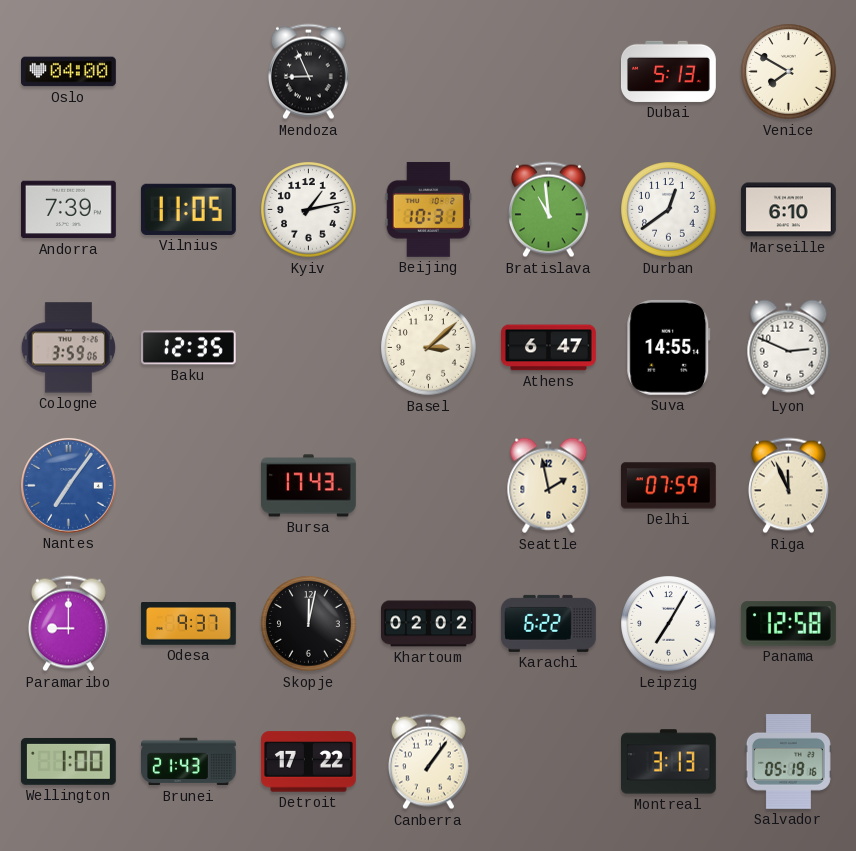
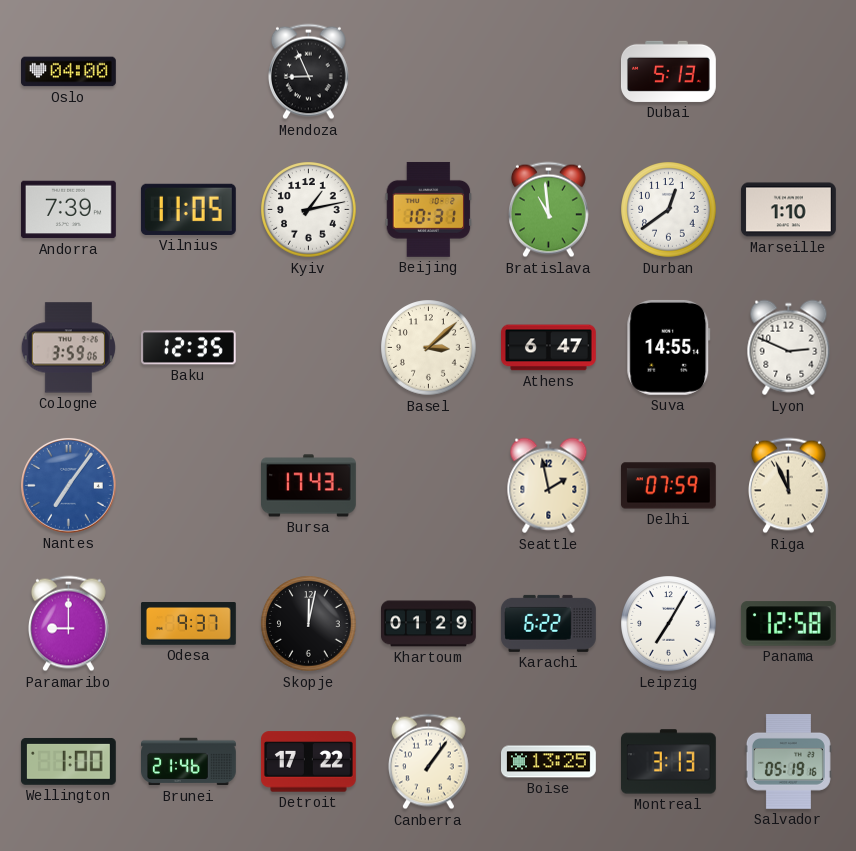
Venice: 7:50 -> none
Marseille: 6:10 -> 1:10
Khartoum: 02:02 -> 01:29
Brunei: 21:43 -> 21:46
Boise: none -> 13:25
